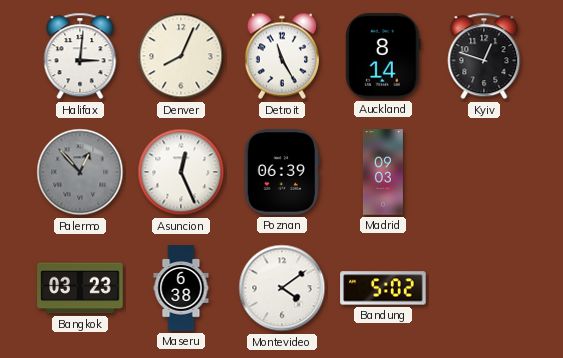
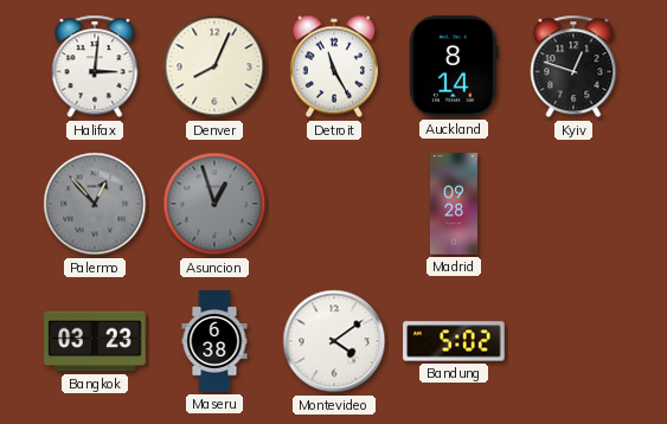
Asuncion: 12:26 -> 12:57
Asuncion dial: white -> grey
Poznan: 06:39 -> none
Madrid: 09:03 -> 09:28
